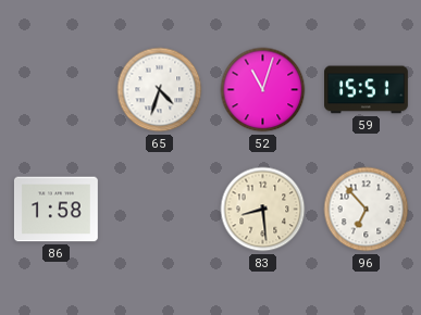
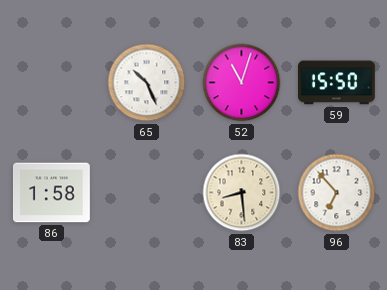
65: 4:33 -> 10:26
59: 15:51 -> 15:50
